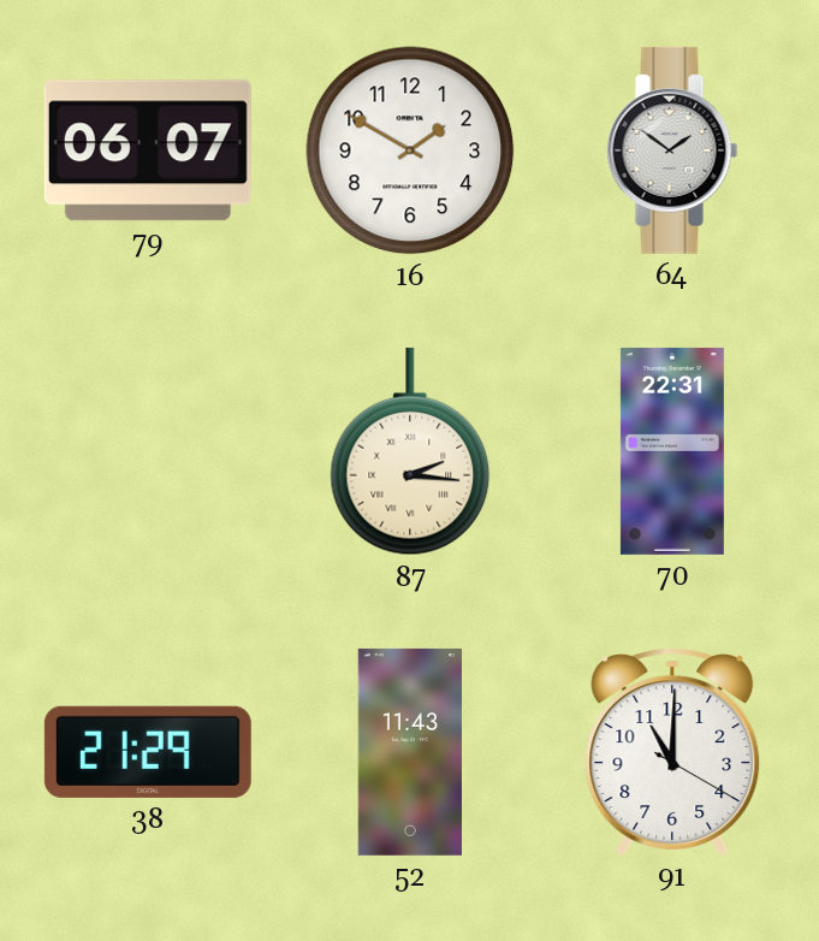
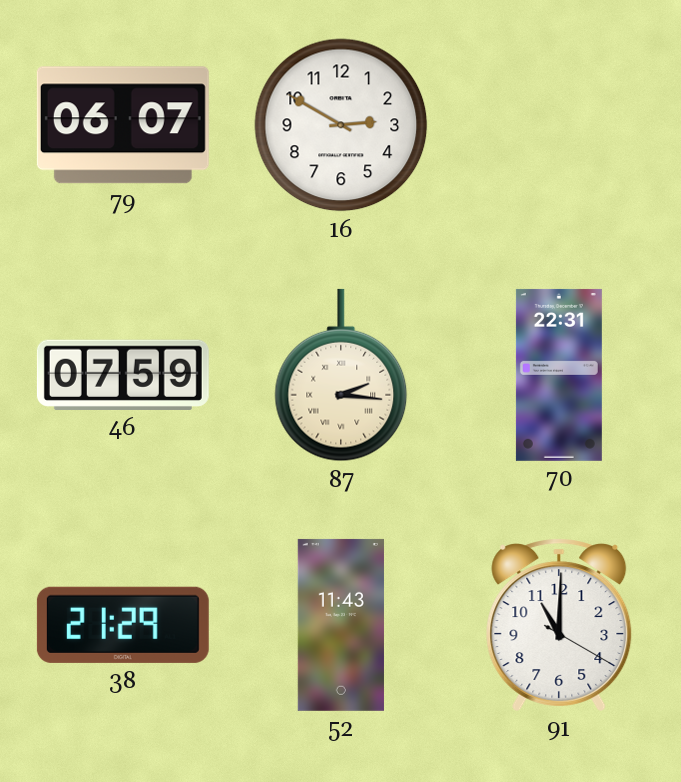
16: 1:50 -> 2:50
64: 1:51 -> none
46: none -> 07:59
